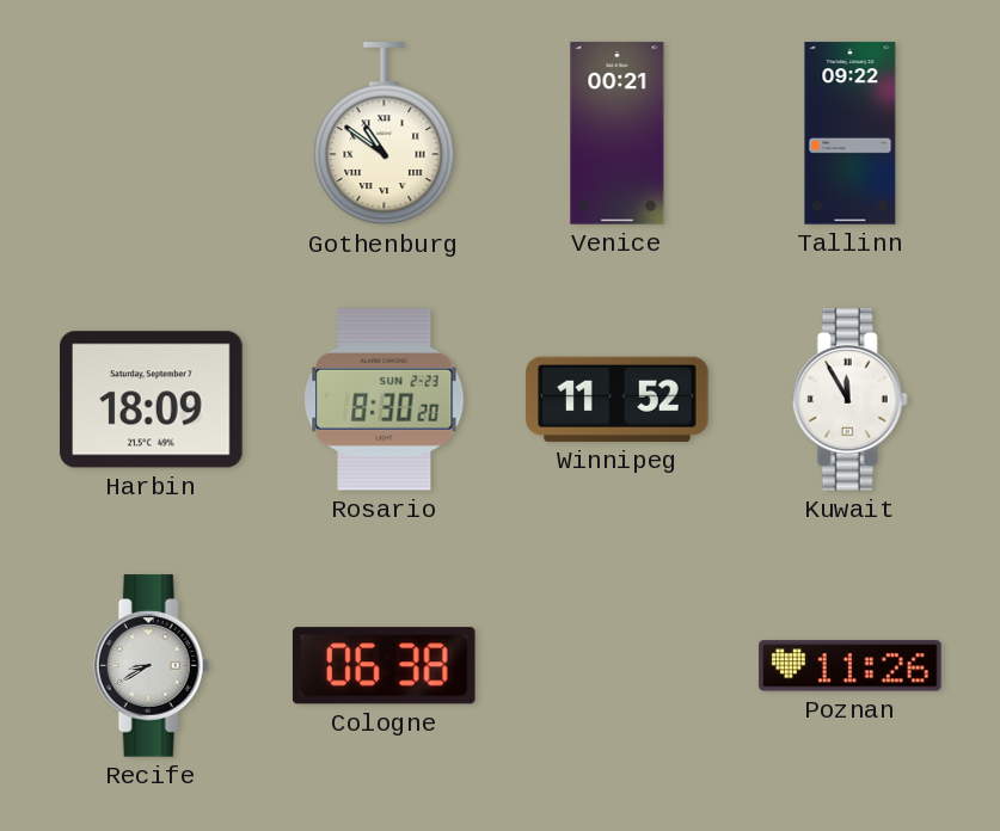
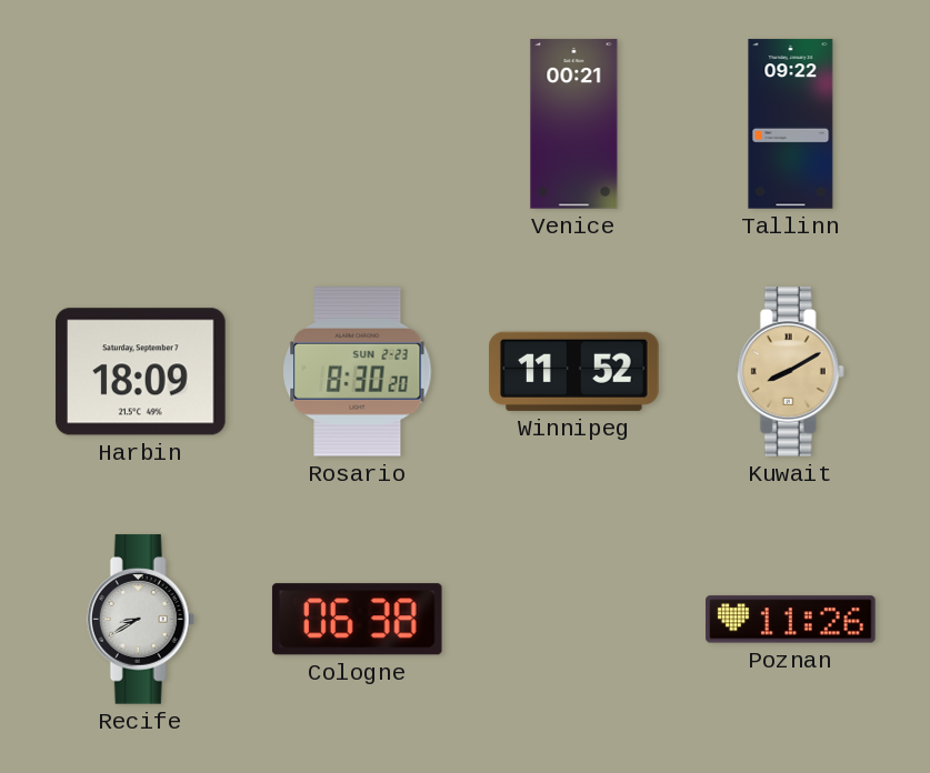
Gothenburg: 10:51 -> none
Kuwait: 11:55 -> 8:10
Kuwait dial: white -> champagne
